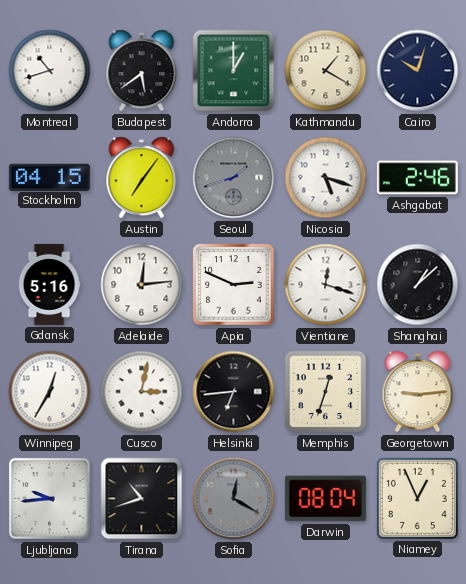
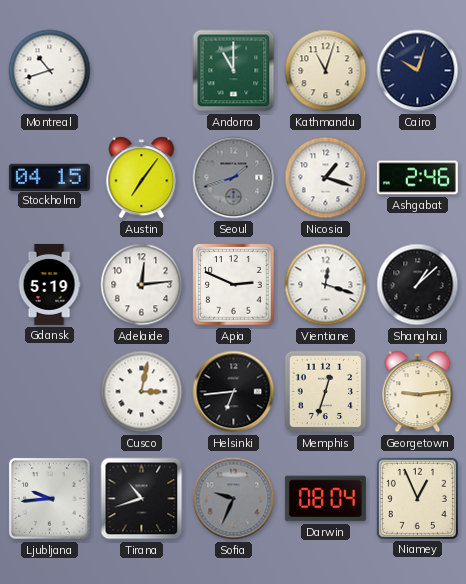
Budapest: 5:39 -> none
Andorra: 1:00 -> 11:00
Kathmandu: 1:20 -> 11:03
Nicosia: 5:18 -> 1:18
Gdansk: 5:16 -> 5:19
Winnipeg: 12:35 -> none
Sofia: 12:20 -> 9:34
